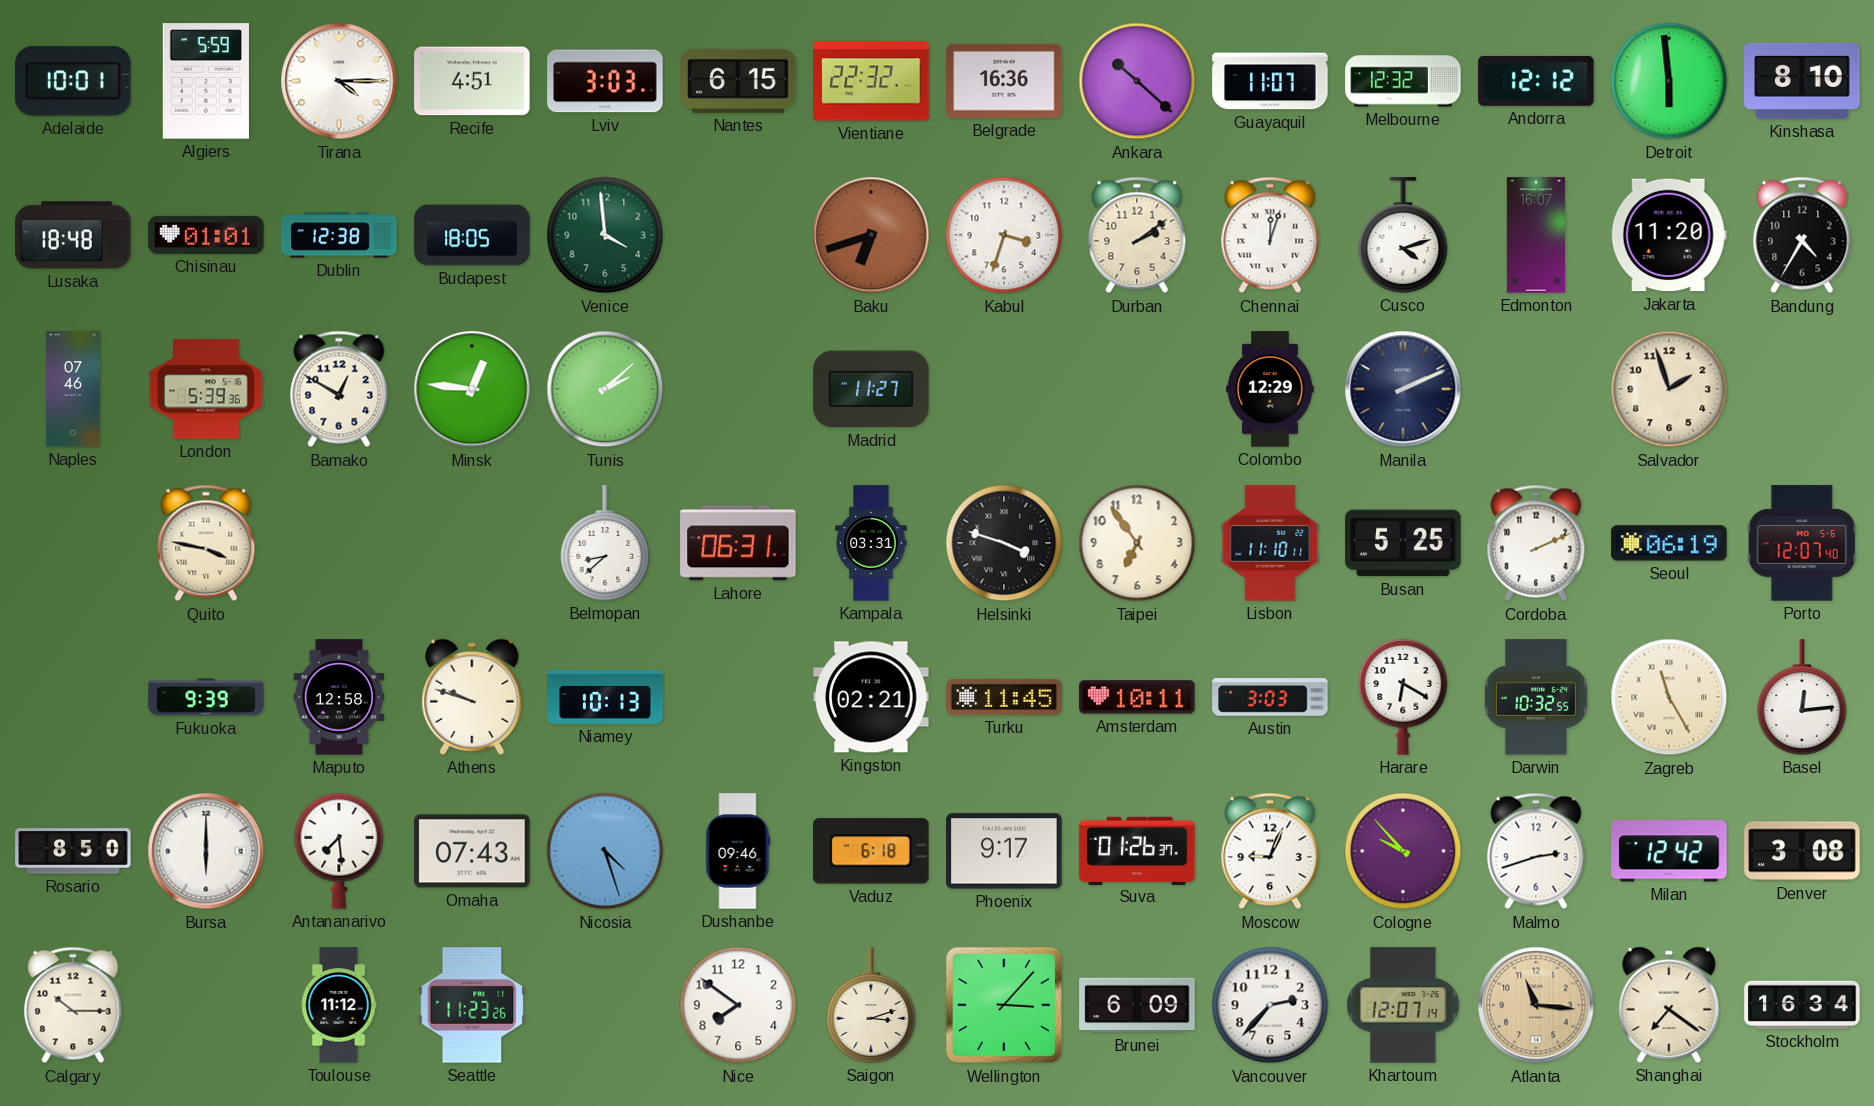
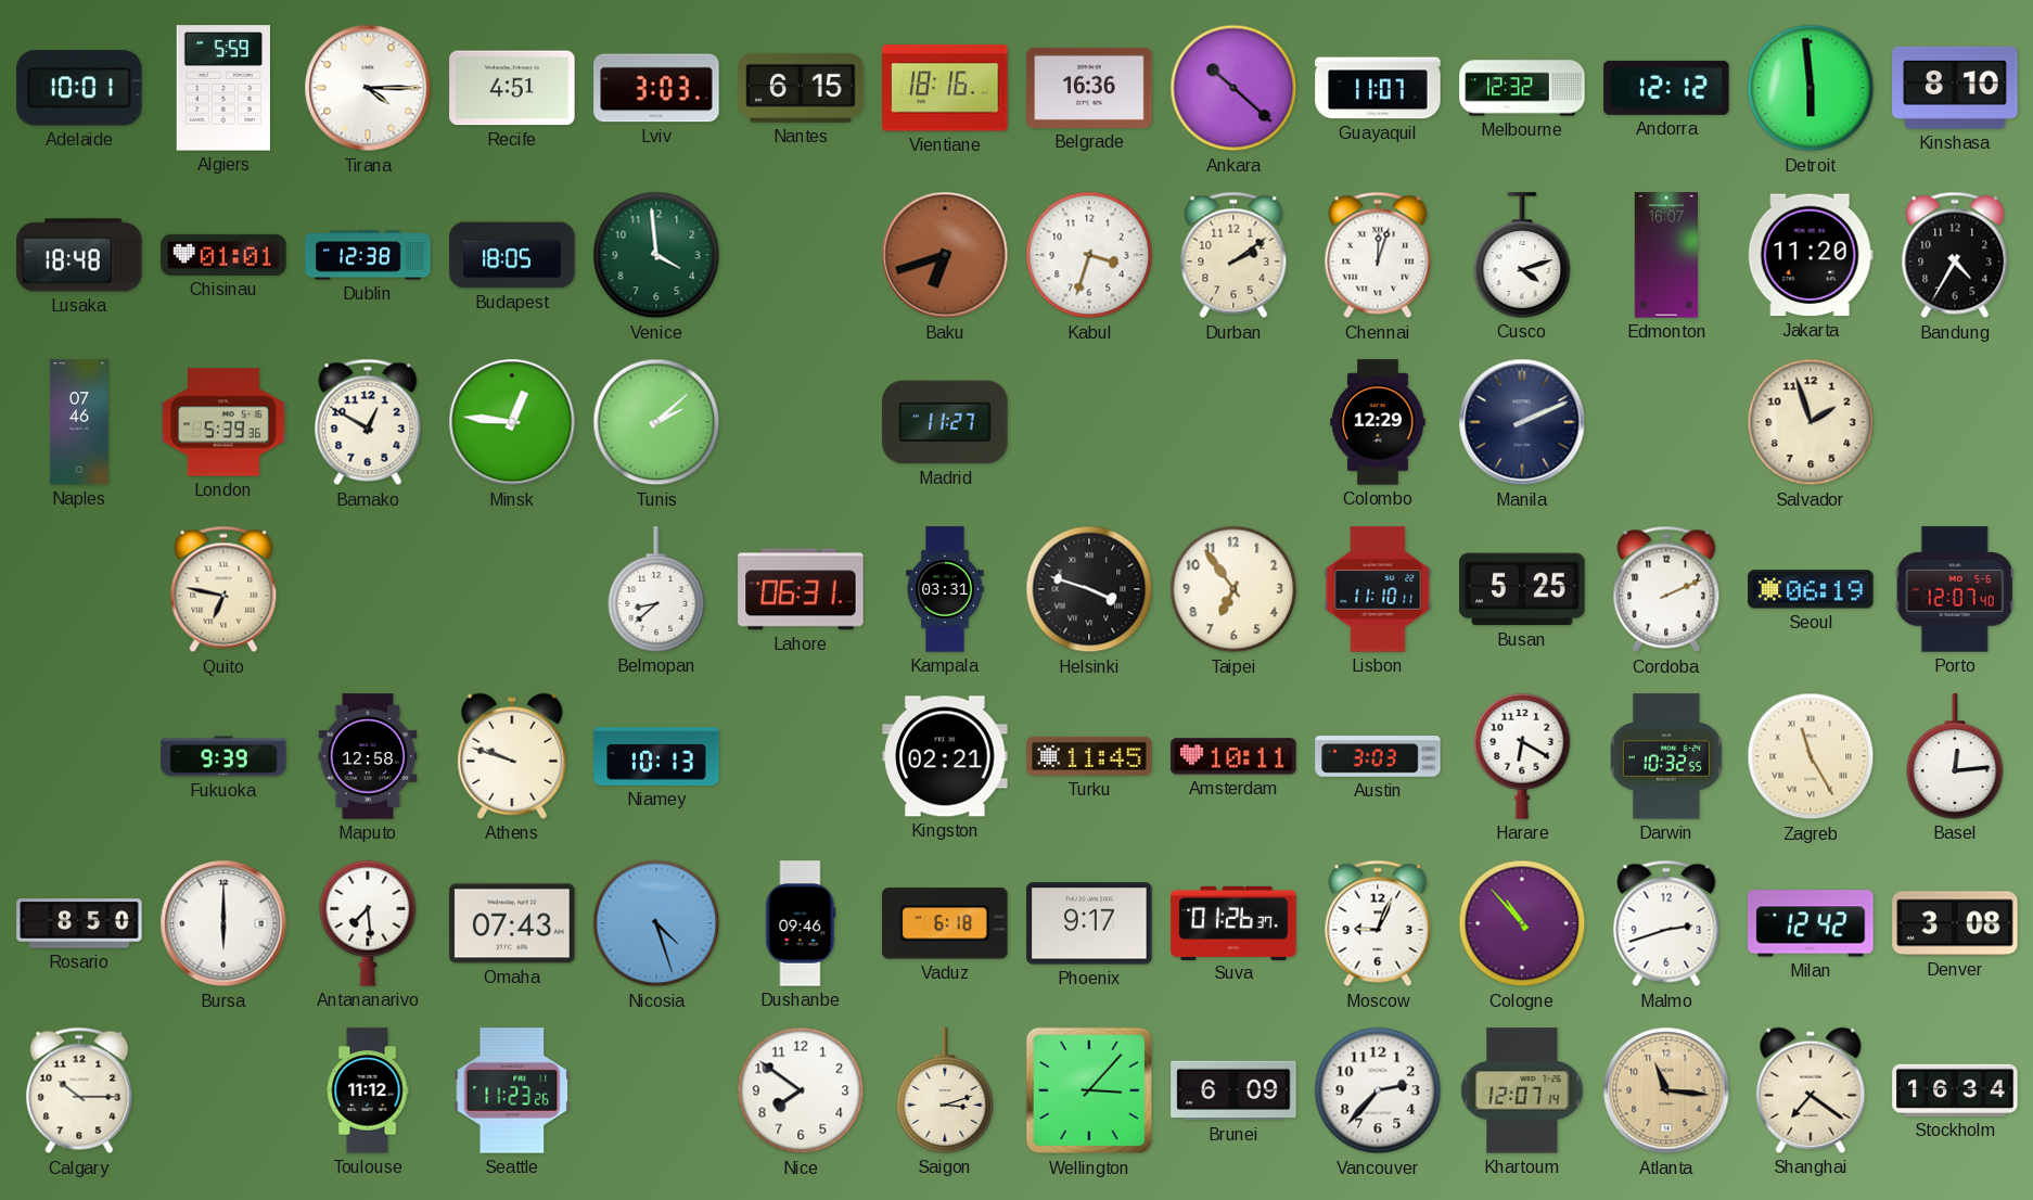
Vientiane: 22:32 -> 18:16
Quito: 3:47 -> 6:47
Cologne: 9:53 -> 10:53
